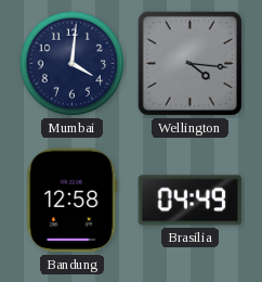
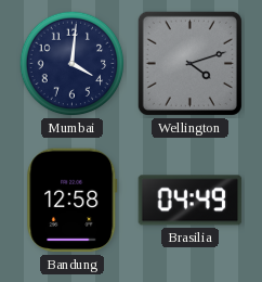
Wellington: 4:16 -> 4:12
